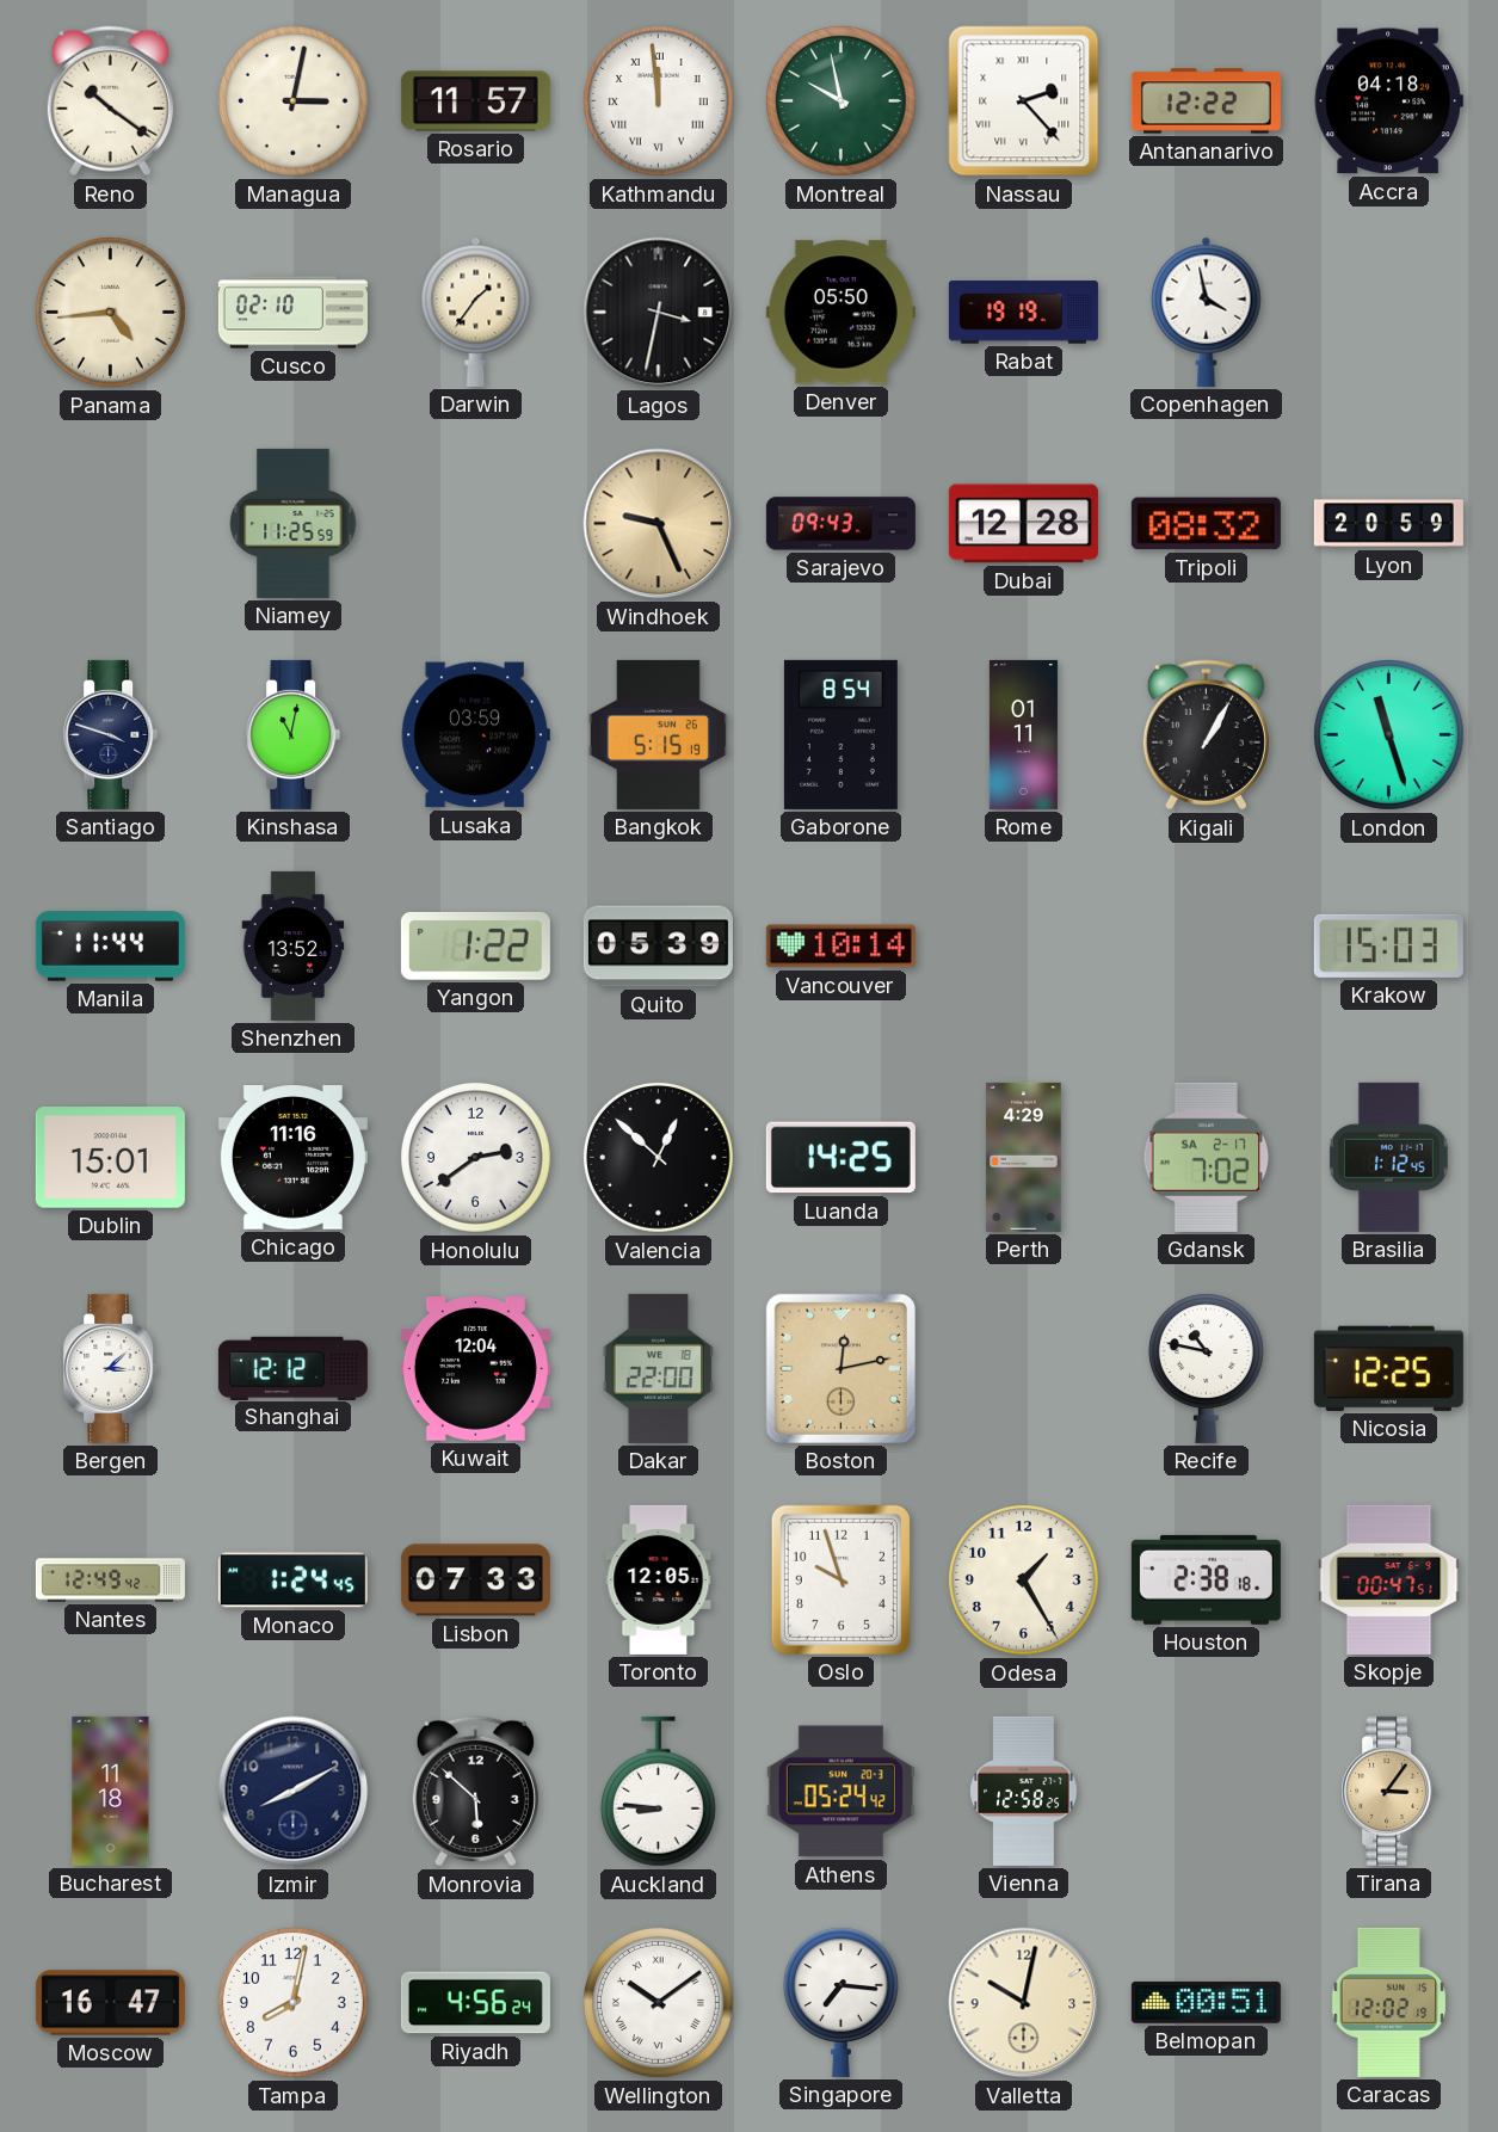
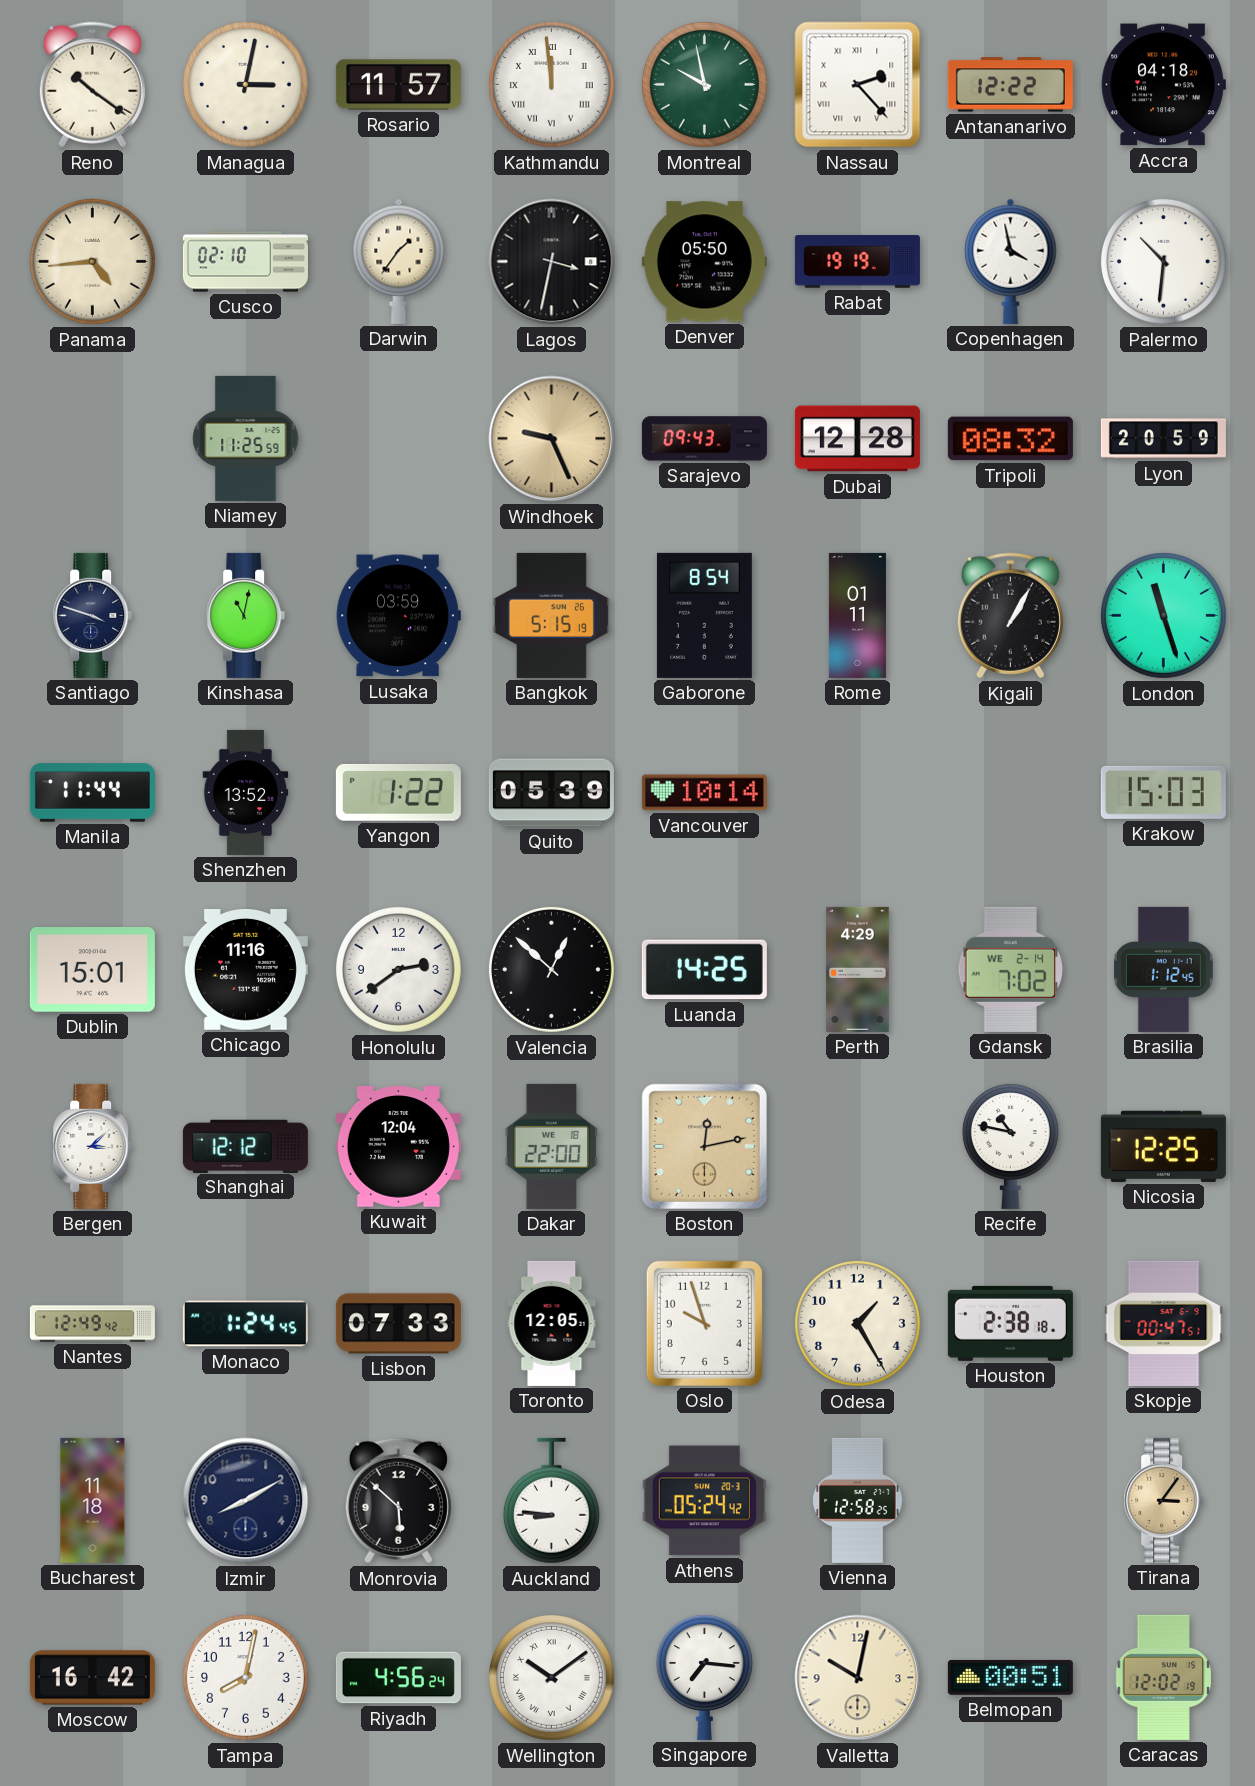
Palermo: none -> 10:31
Gdansk date: SA 2-17 -> WE 2-14
Moscow: 16:47 -> 16:42
